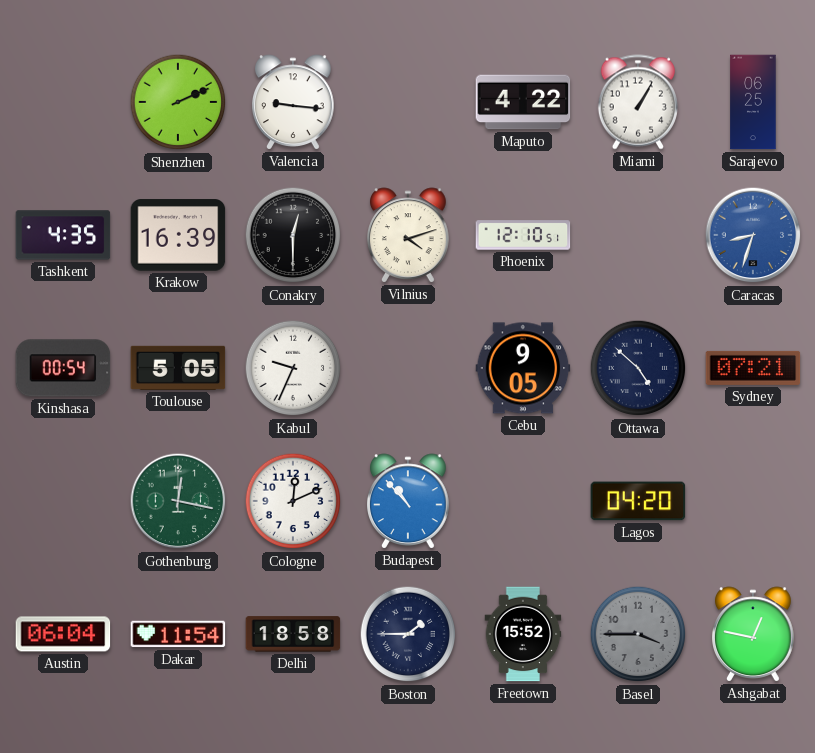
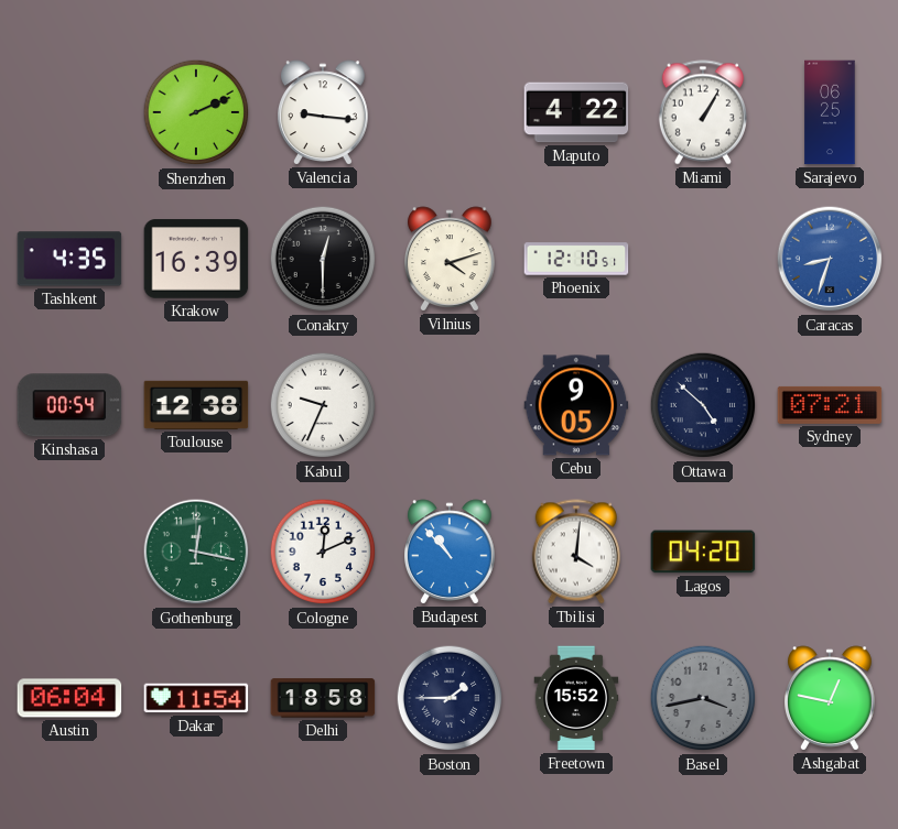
Toulouse: 5:05 -> 12:38
Tbilisi: none -> 4:01
Basel: 3:45 -> 3:43
